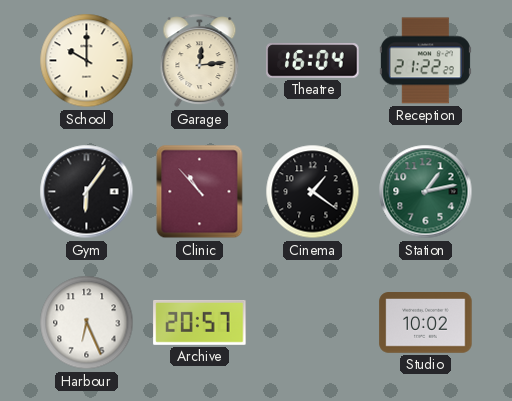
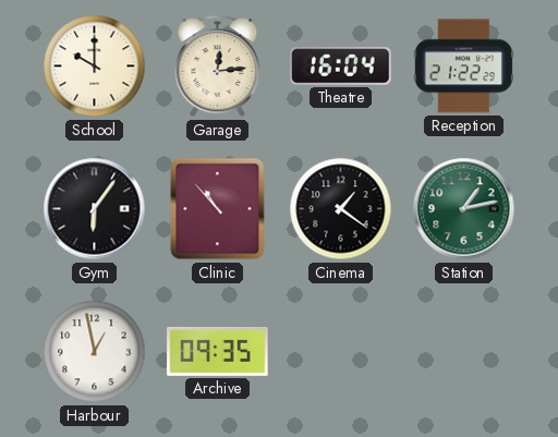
Harbour: 6:26 -> 12:58
Archive: 20:57 -> 09:35
Studio: 10:02 -> none
